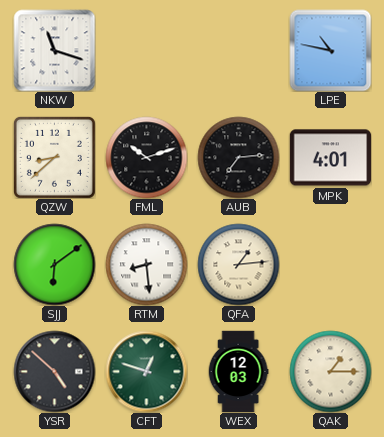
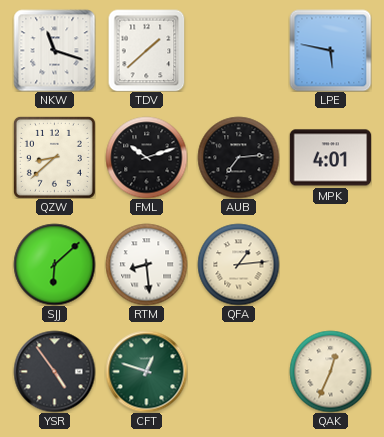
TDV: none -> 1:38
LPE: 10:47 -> 5:47
SJJ: 6:09 -> 6:08
YSR: 4:52 -> 4:54
WEX: 12:03 -> none
QAK: 1:15 -> 12:34
